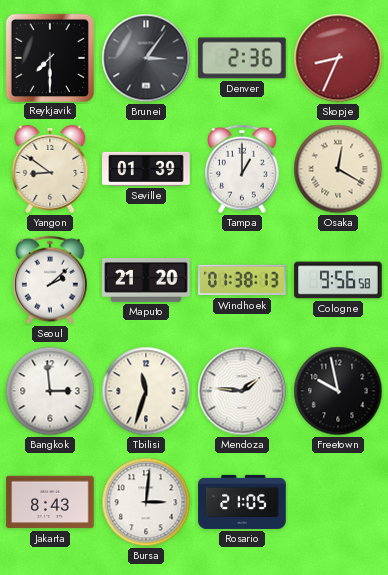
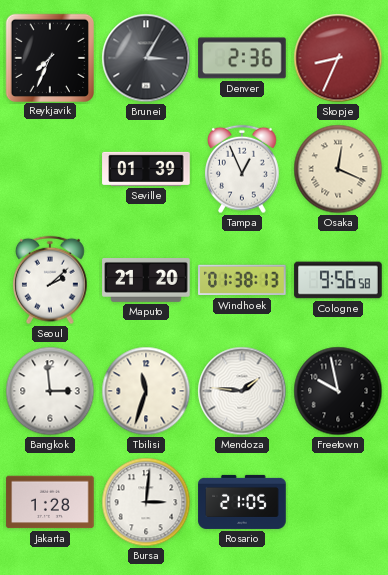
Reykjavik: 7:30 -> 7:34
Brunei: 3:06 -> 3:05
Yangon: 8:51 -> none
Tampa: 1:00 -> 12:56
Osaka: 12:20 -> 12:19
Jakarta: 8:43 -> 1:28
